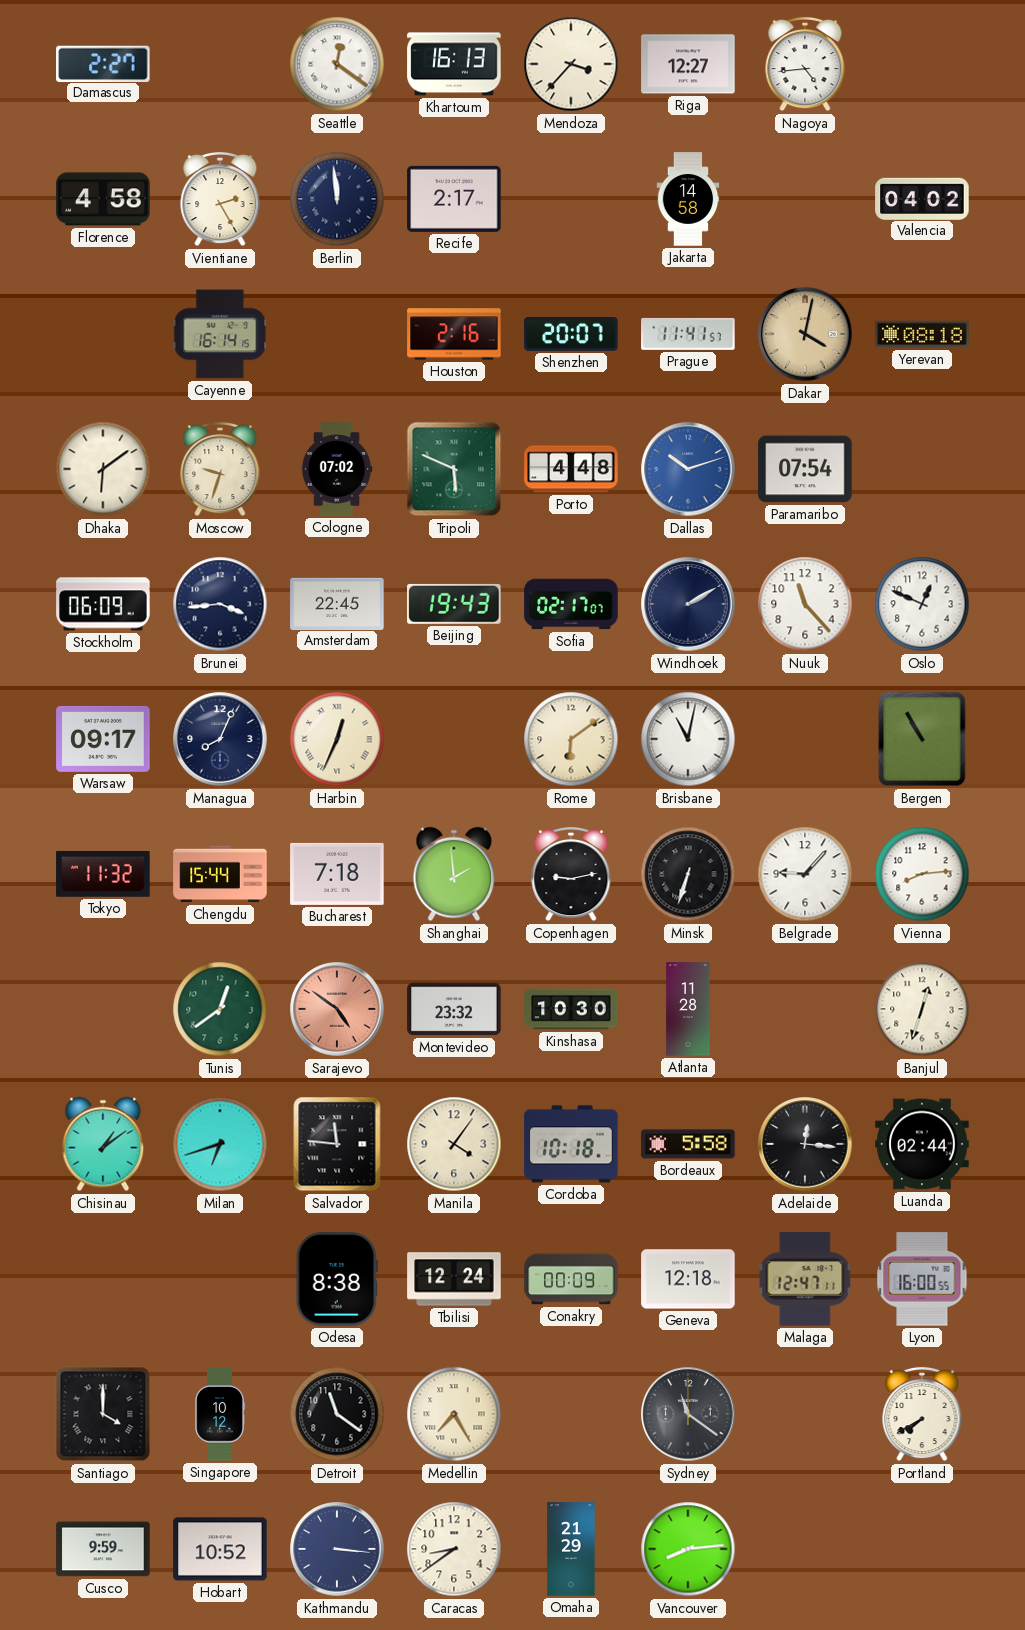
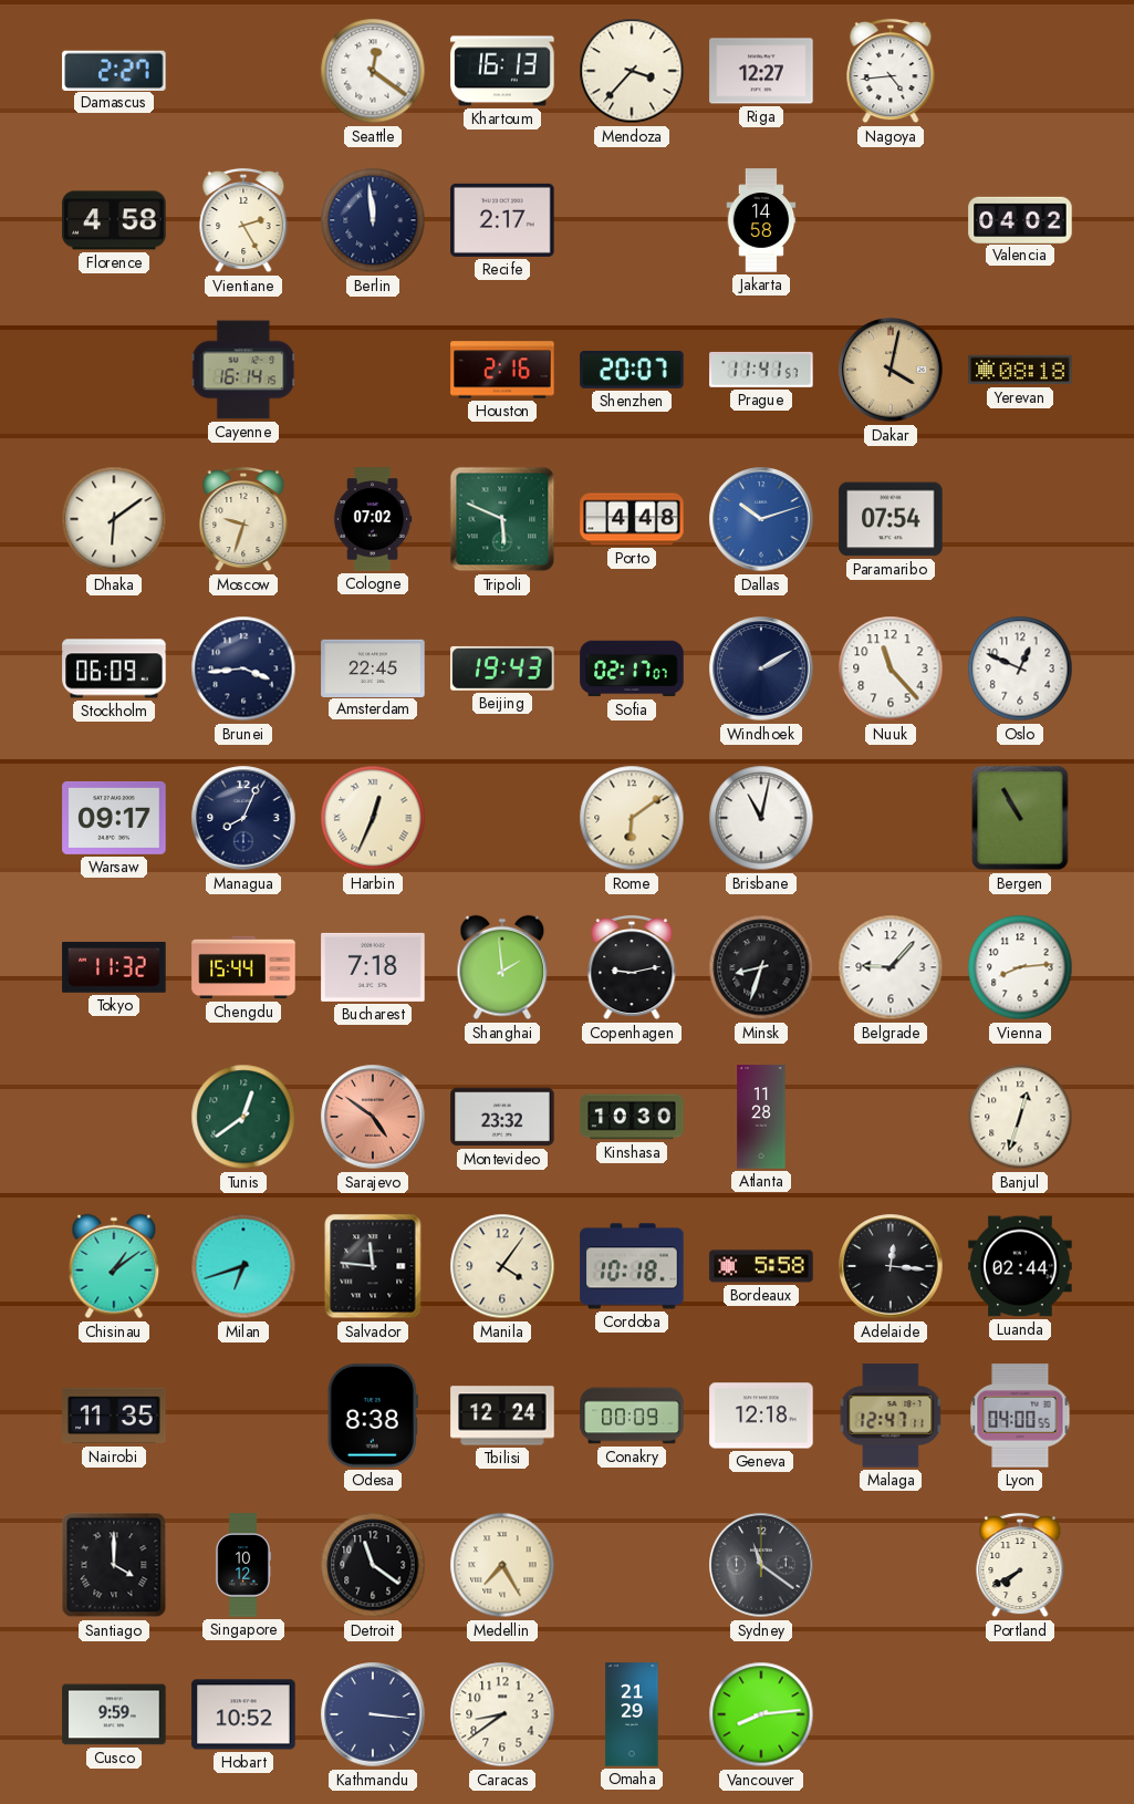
Minsk: 6:33 -> 8:33
Nairobi: none -> 11:35
Lyon: 16:00 -> 04:00
